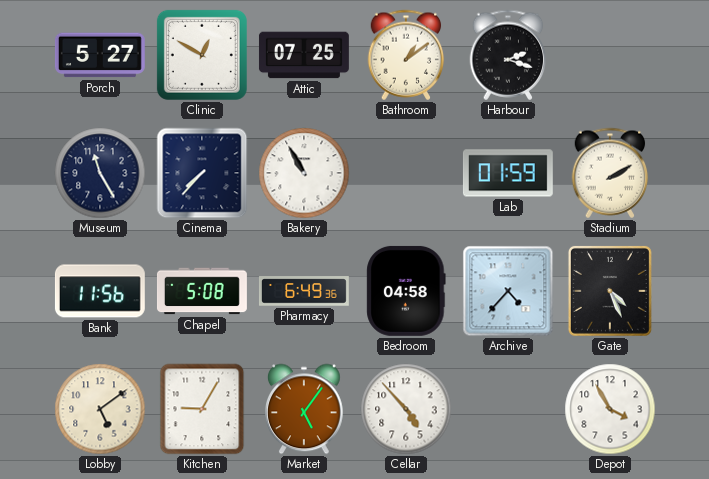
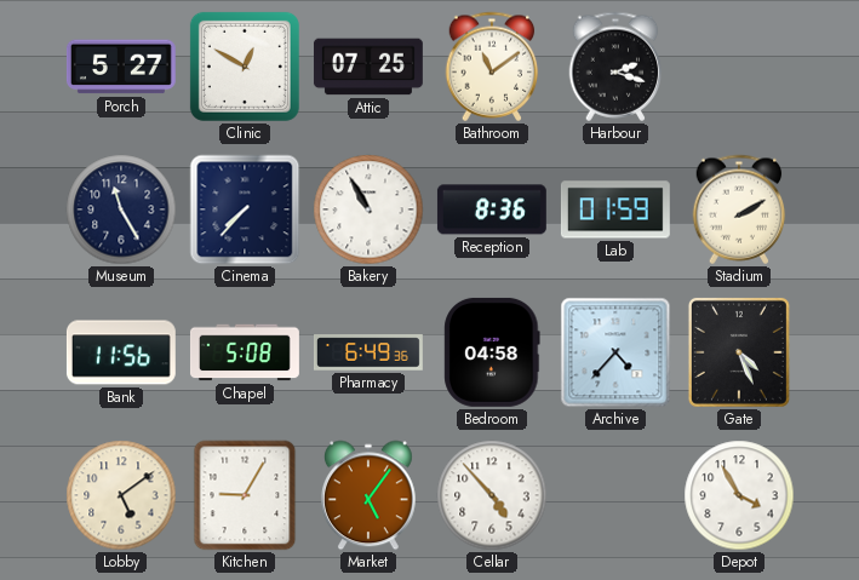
Bathroom: 1:09 -> 11:09
Reception: none -> 8:36
